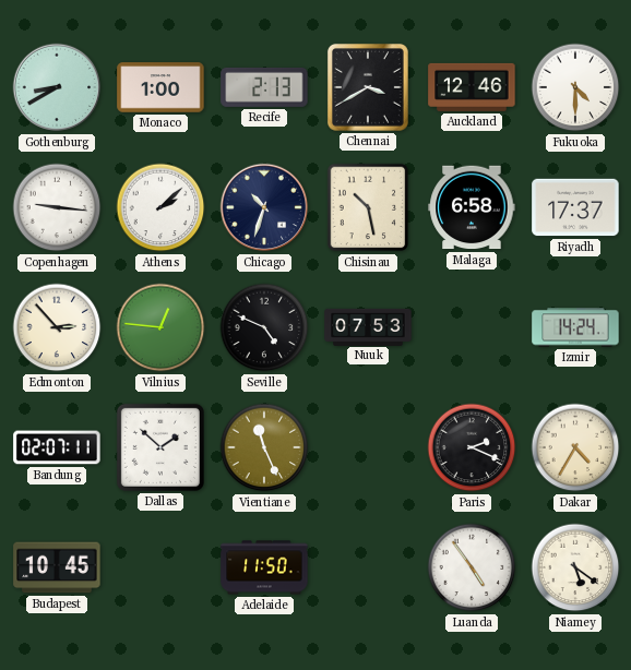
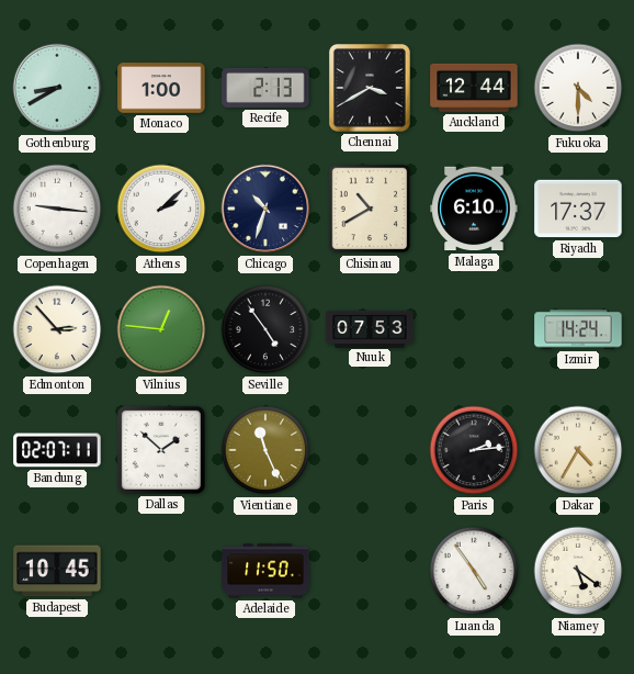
Auckland: 12:46 -> 12:44
Chisinau: 10:28 -> 10:40
Malaga: 6:58 -> 6:10
Seville: 4:49 -> 4:54
Paris: 2:19 -> 2:14
